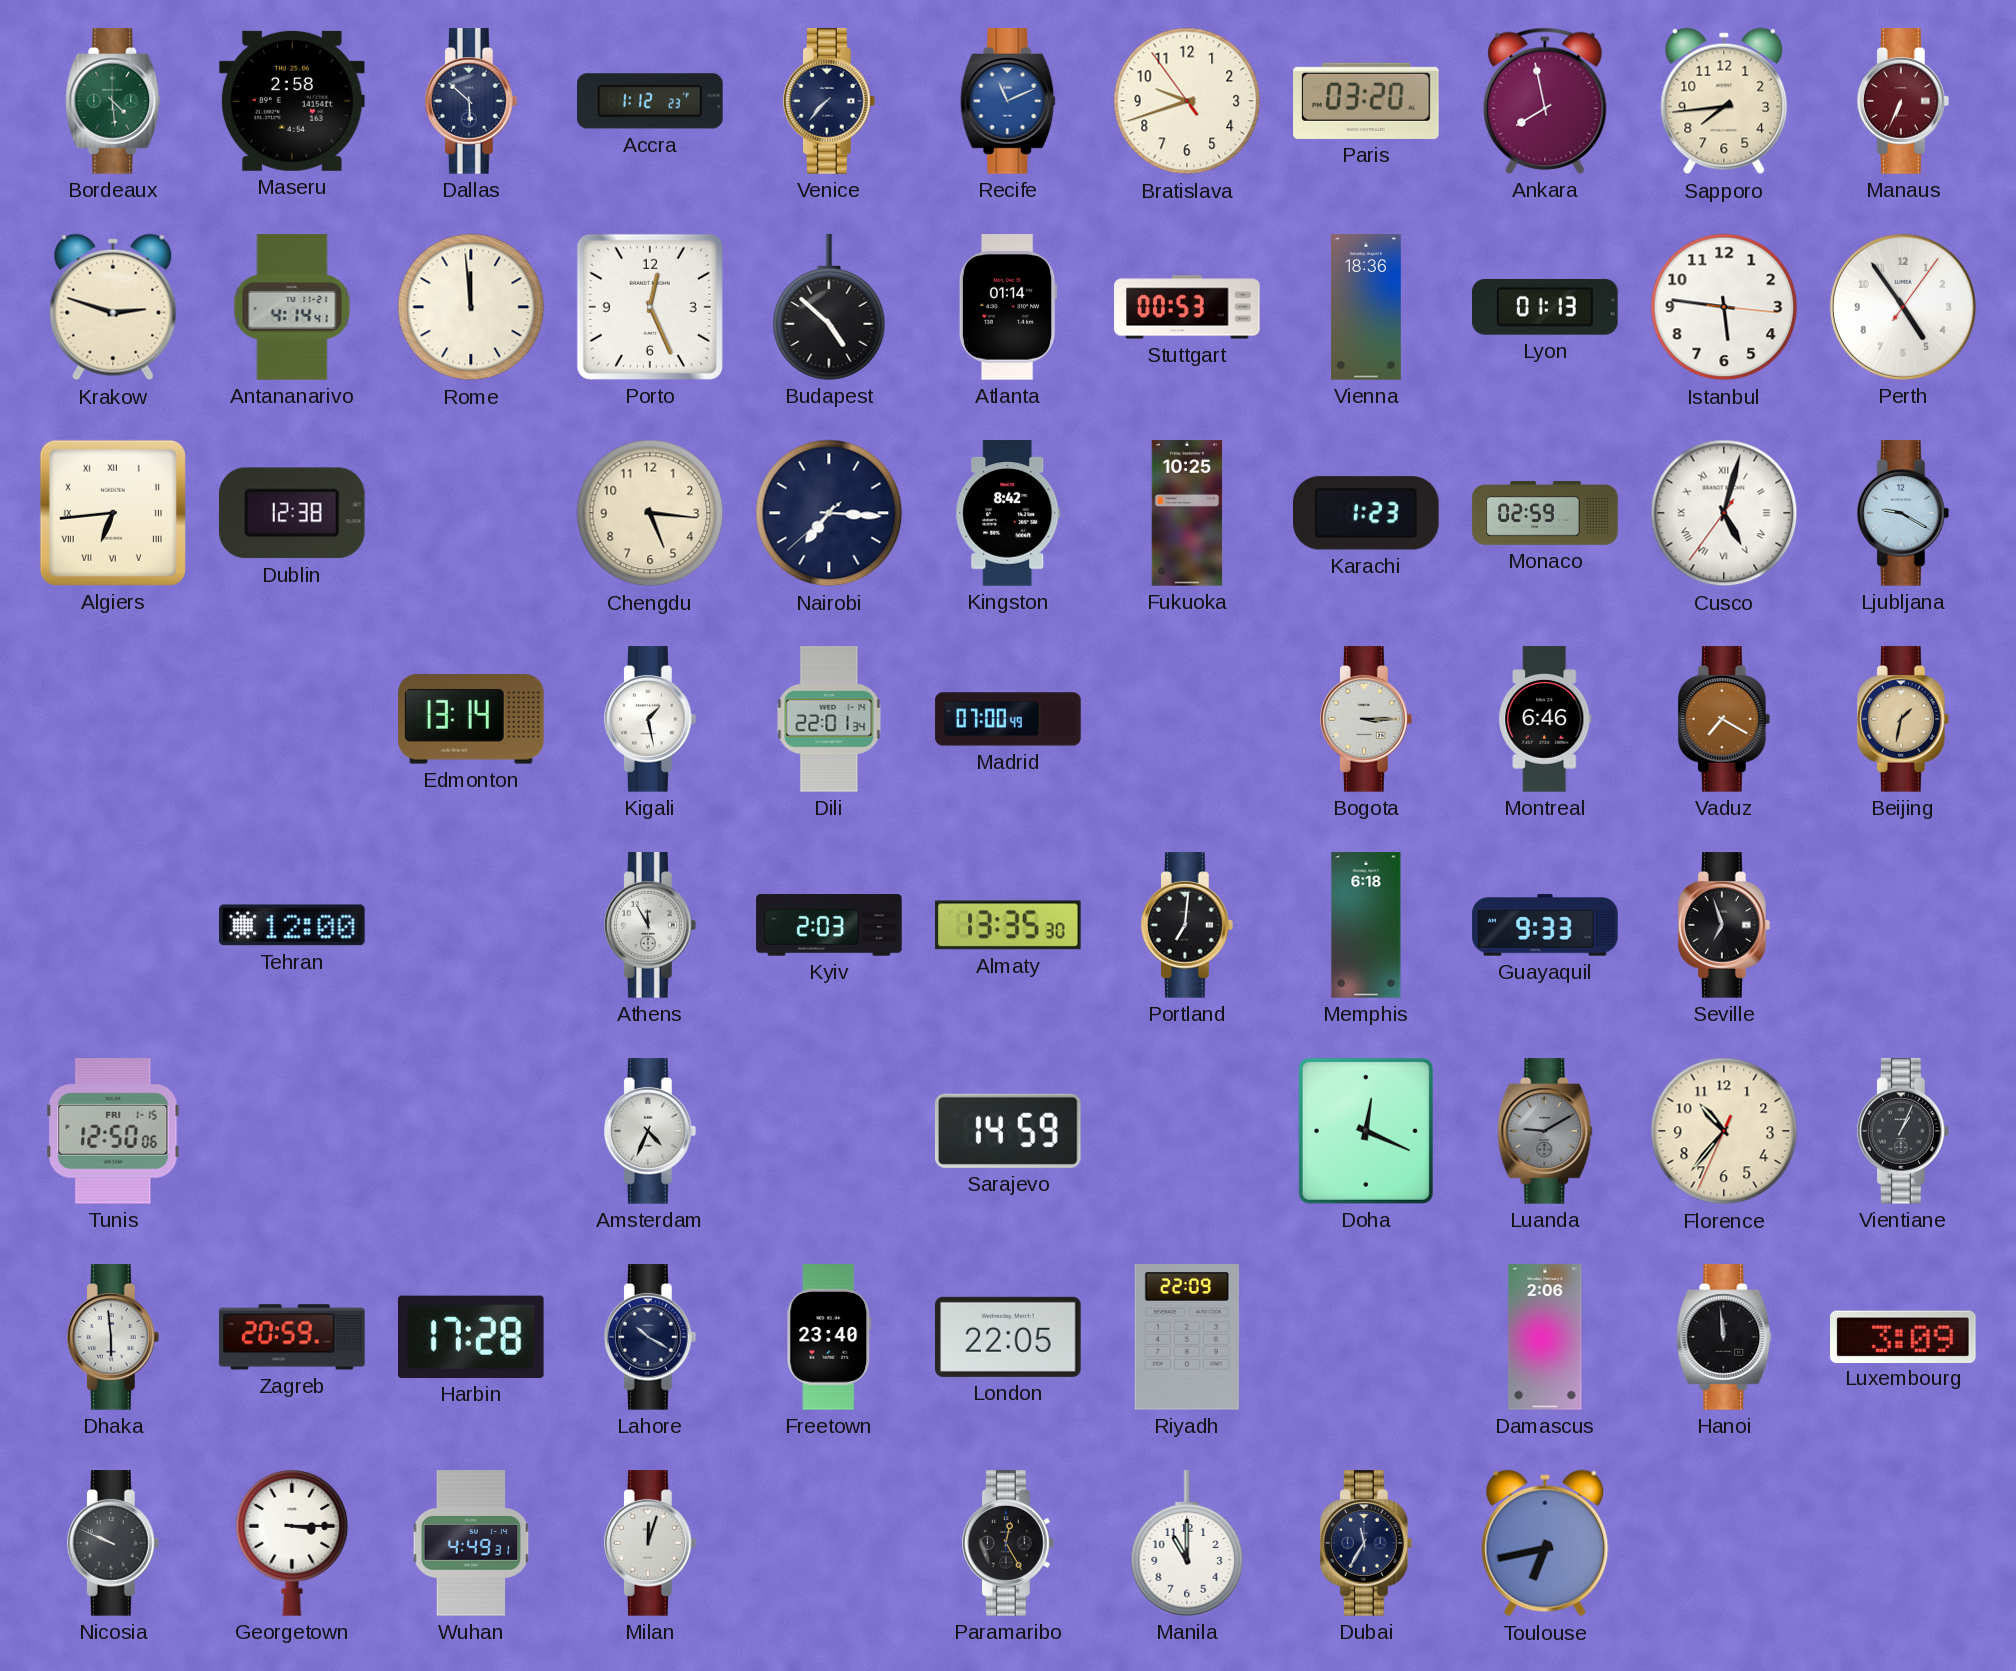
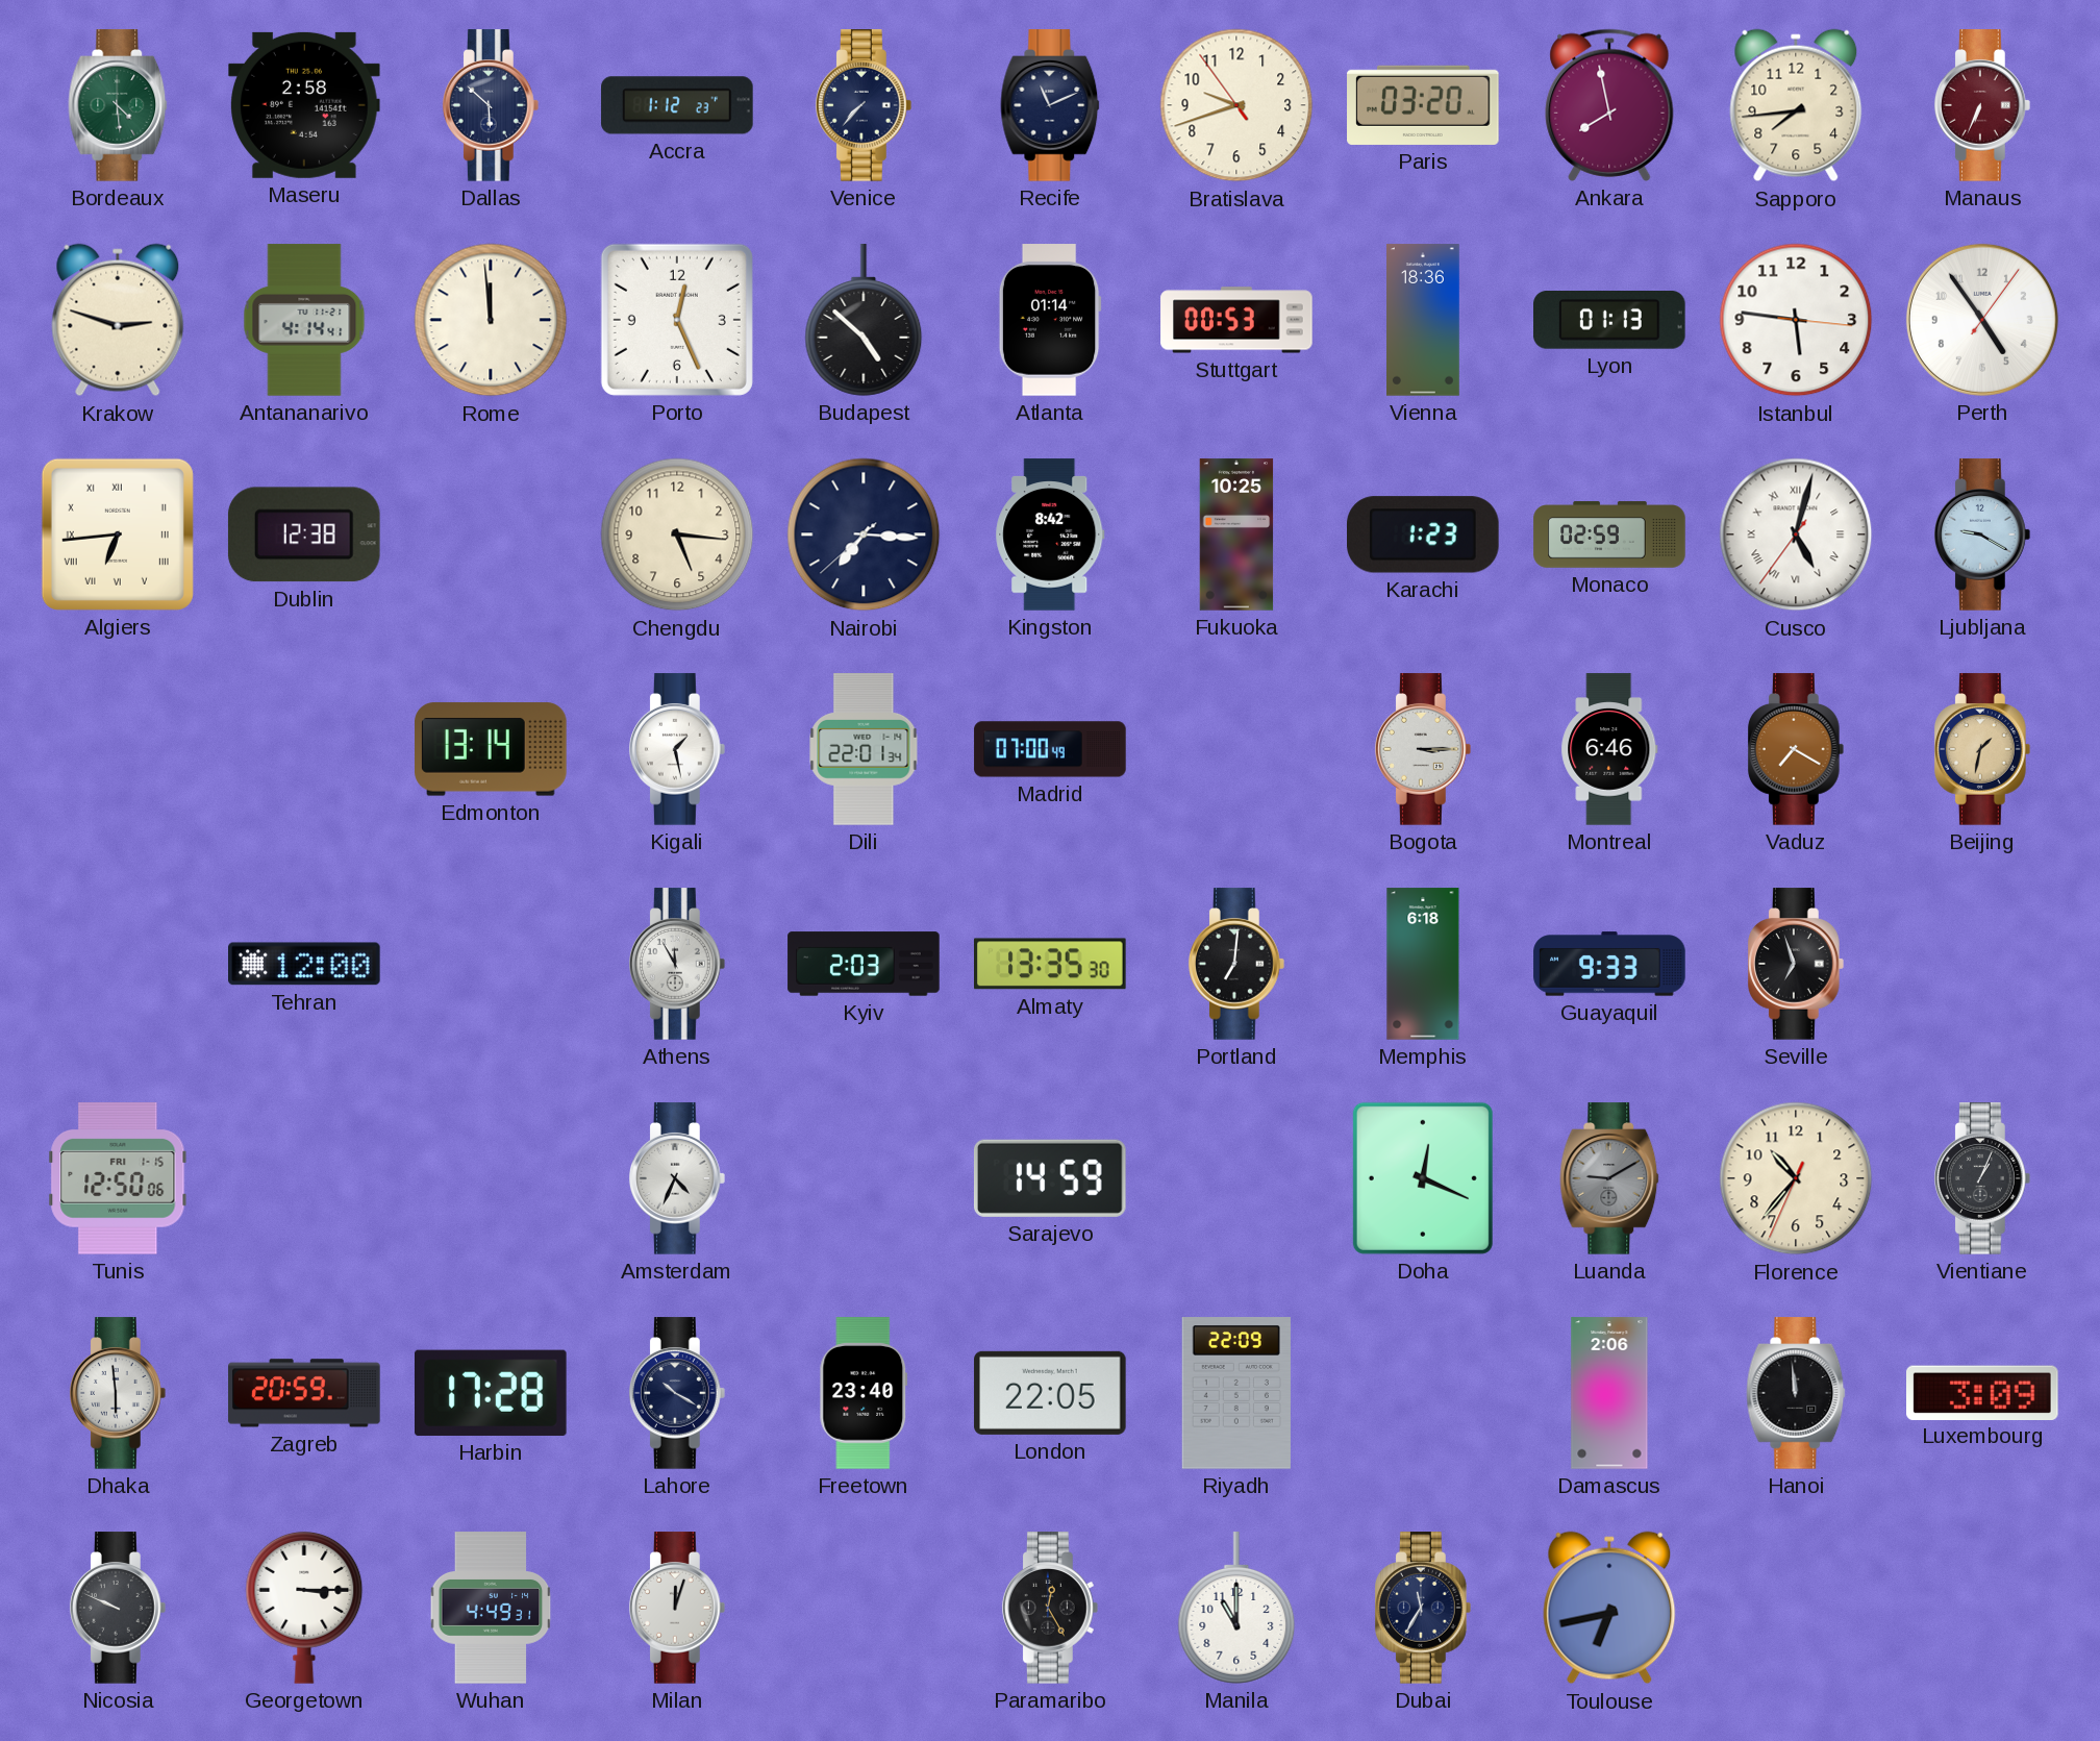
Recife dial: blue -> navy
